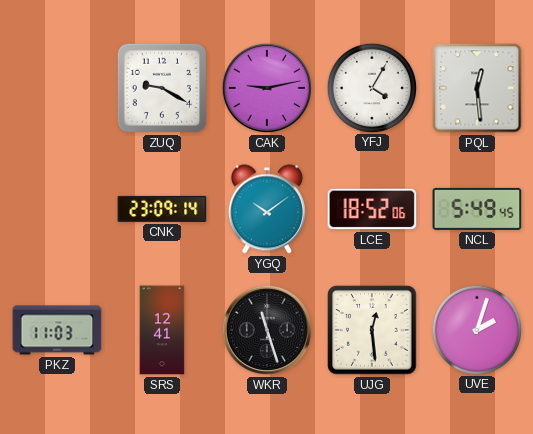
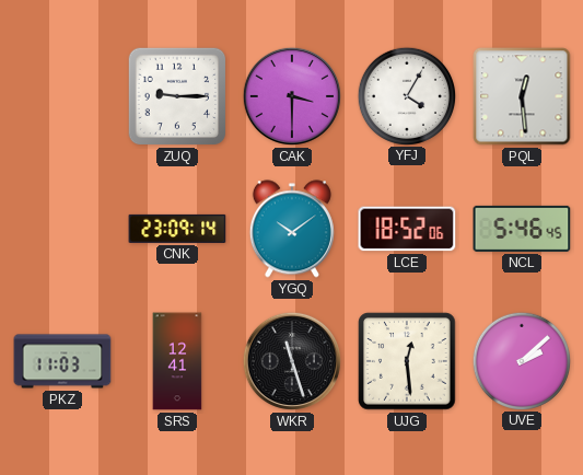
ZUQ: 9:20 -> 9:15
CAK: 9:13 -> 3:30
NCL: 5:49 -> 5:46
UVE: 2:03 -> 2:08
